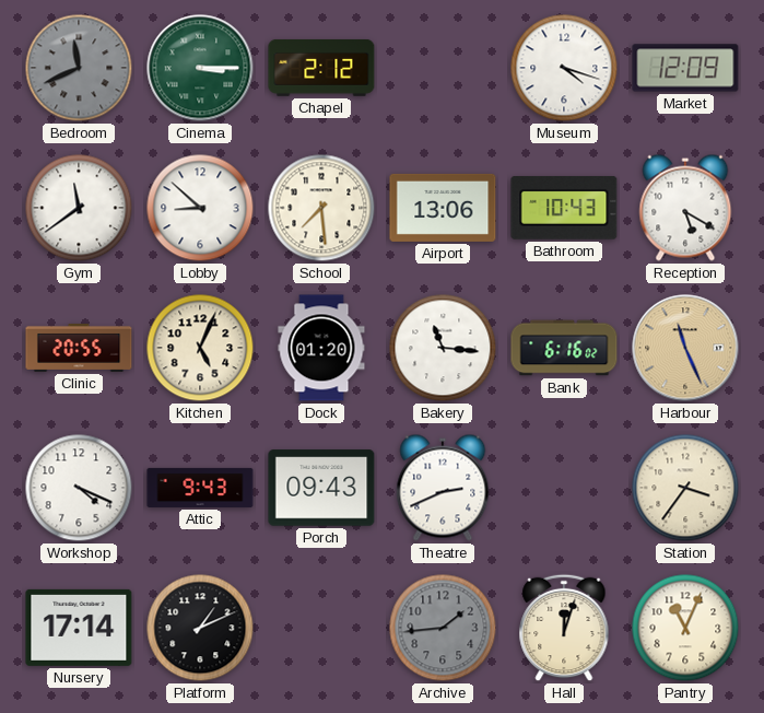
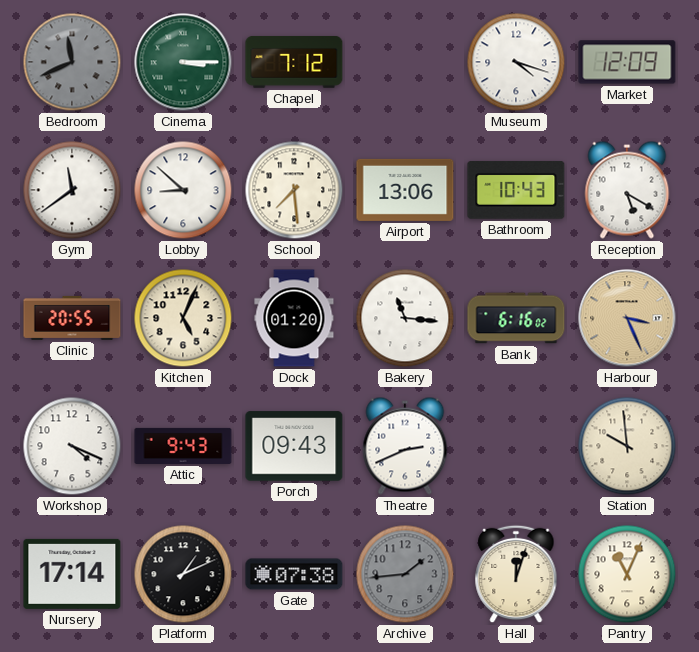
Chapel: 2:12 -> 7:12
Harbour: 11:26 -> 3:26
Station: 3:36 -> 9:59
Gate: none -> 07:38
